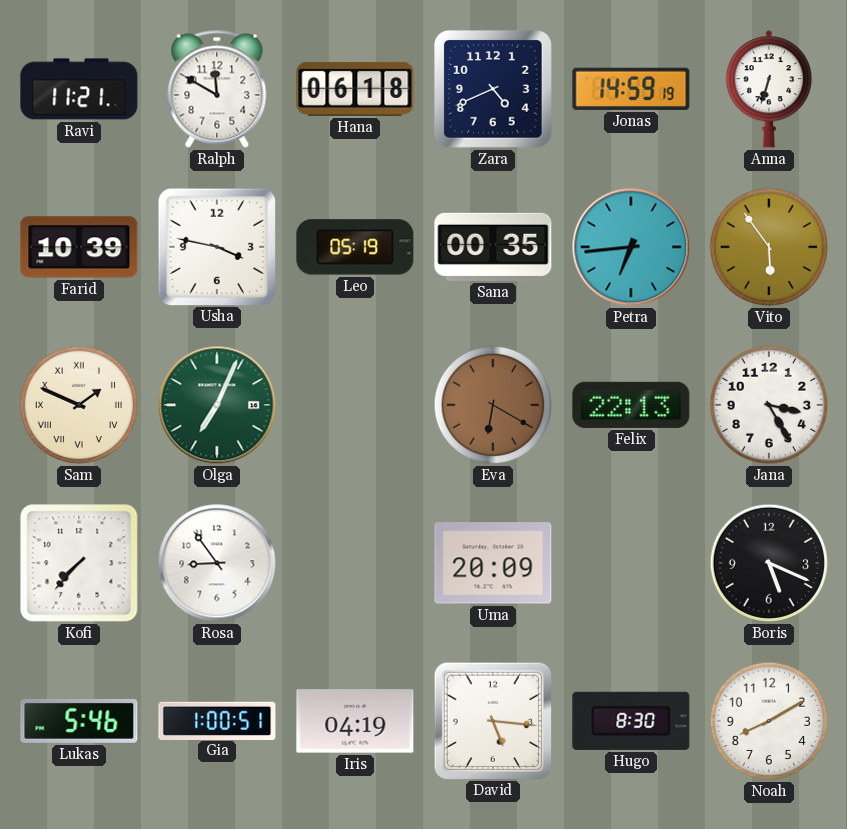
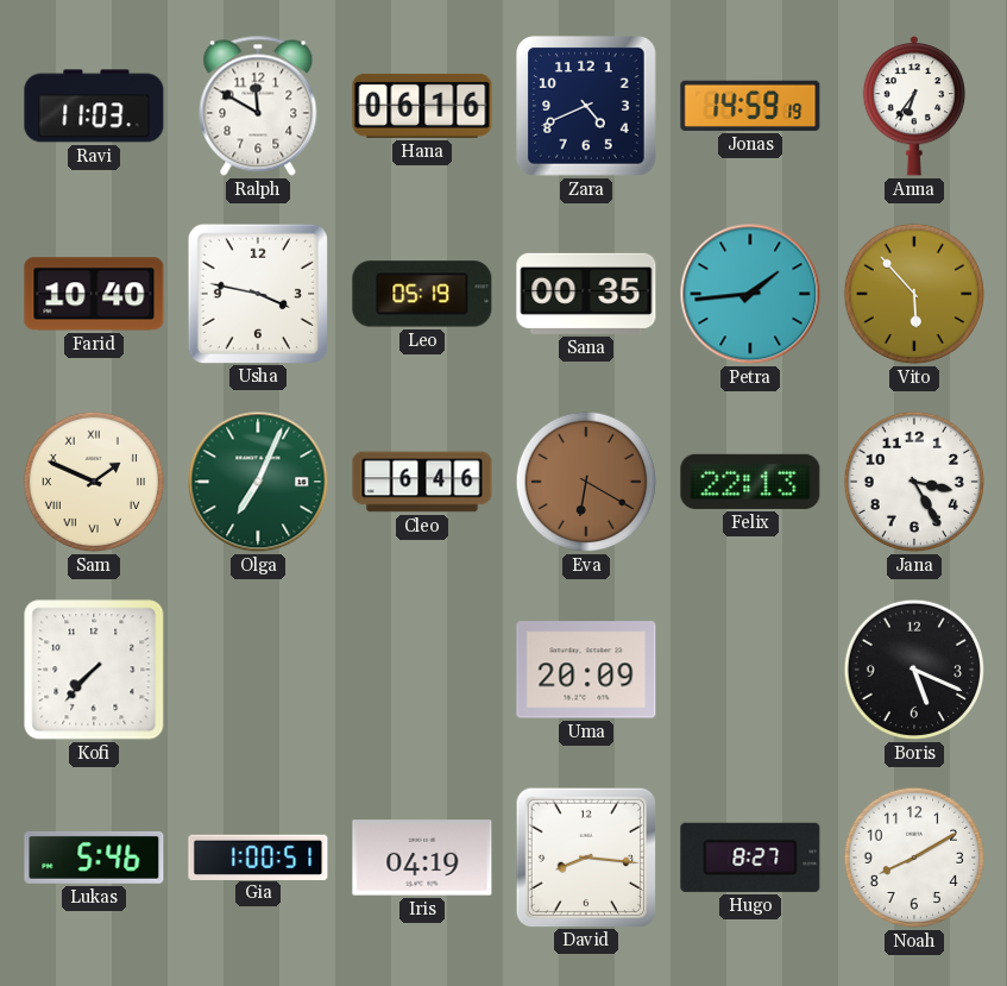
Ravi: 11:21 -> 11:03
Hana: 06:18 -> 06:16
Anna: 6:33 -> 6:36
Farid: 10:39 -> 10:40
Petra: 6:44 -> 1:44
Vito: 5:54 -> 5:53
Cleo: none -> 6:46
Rosa: 8:54 -> none
David: 5:16 -> 8:16
Hugo: 8:30 -> 8:27
